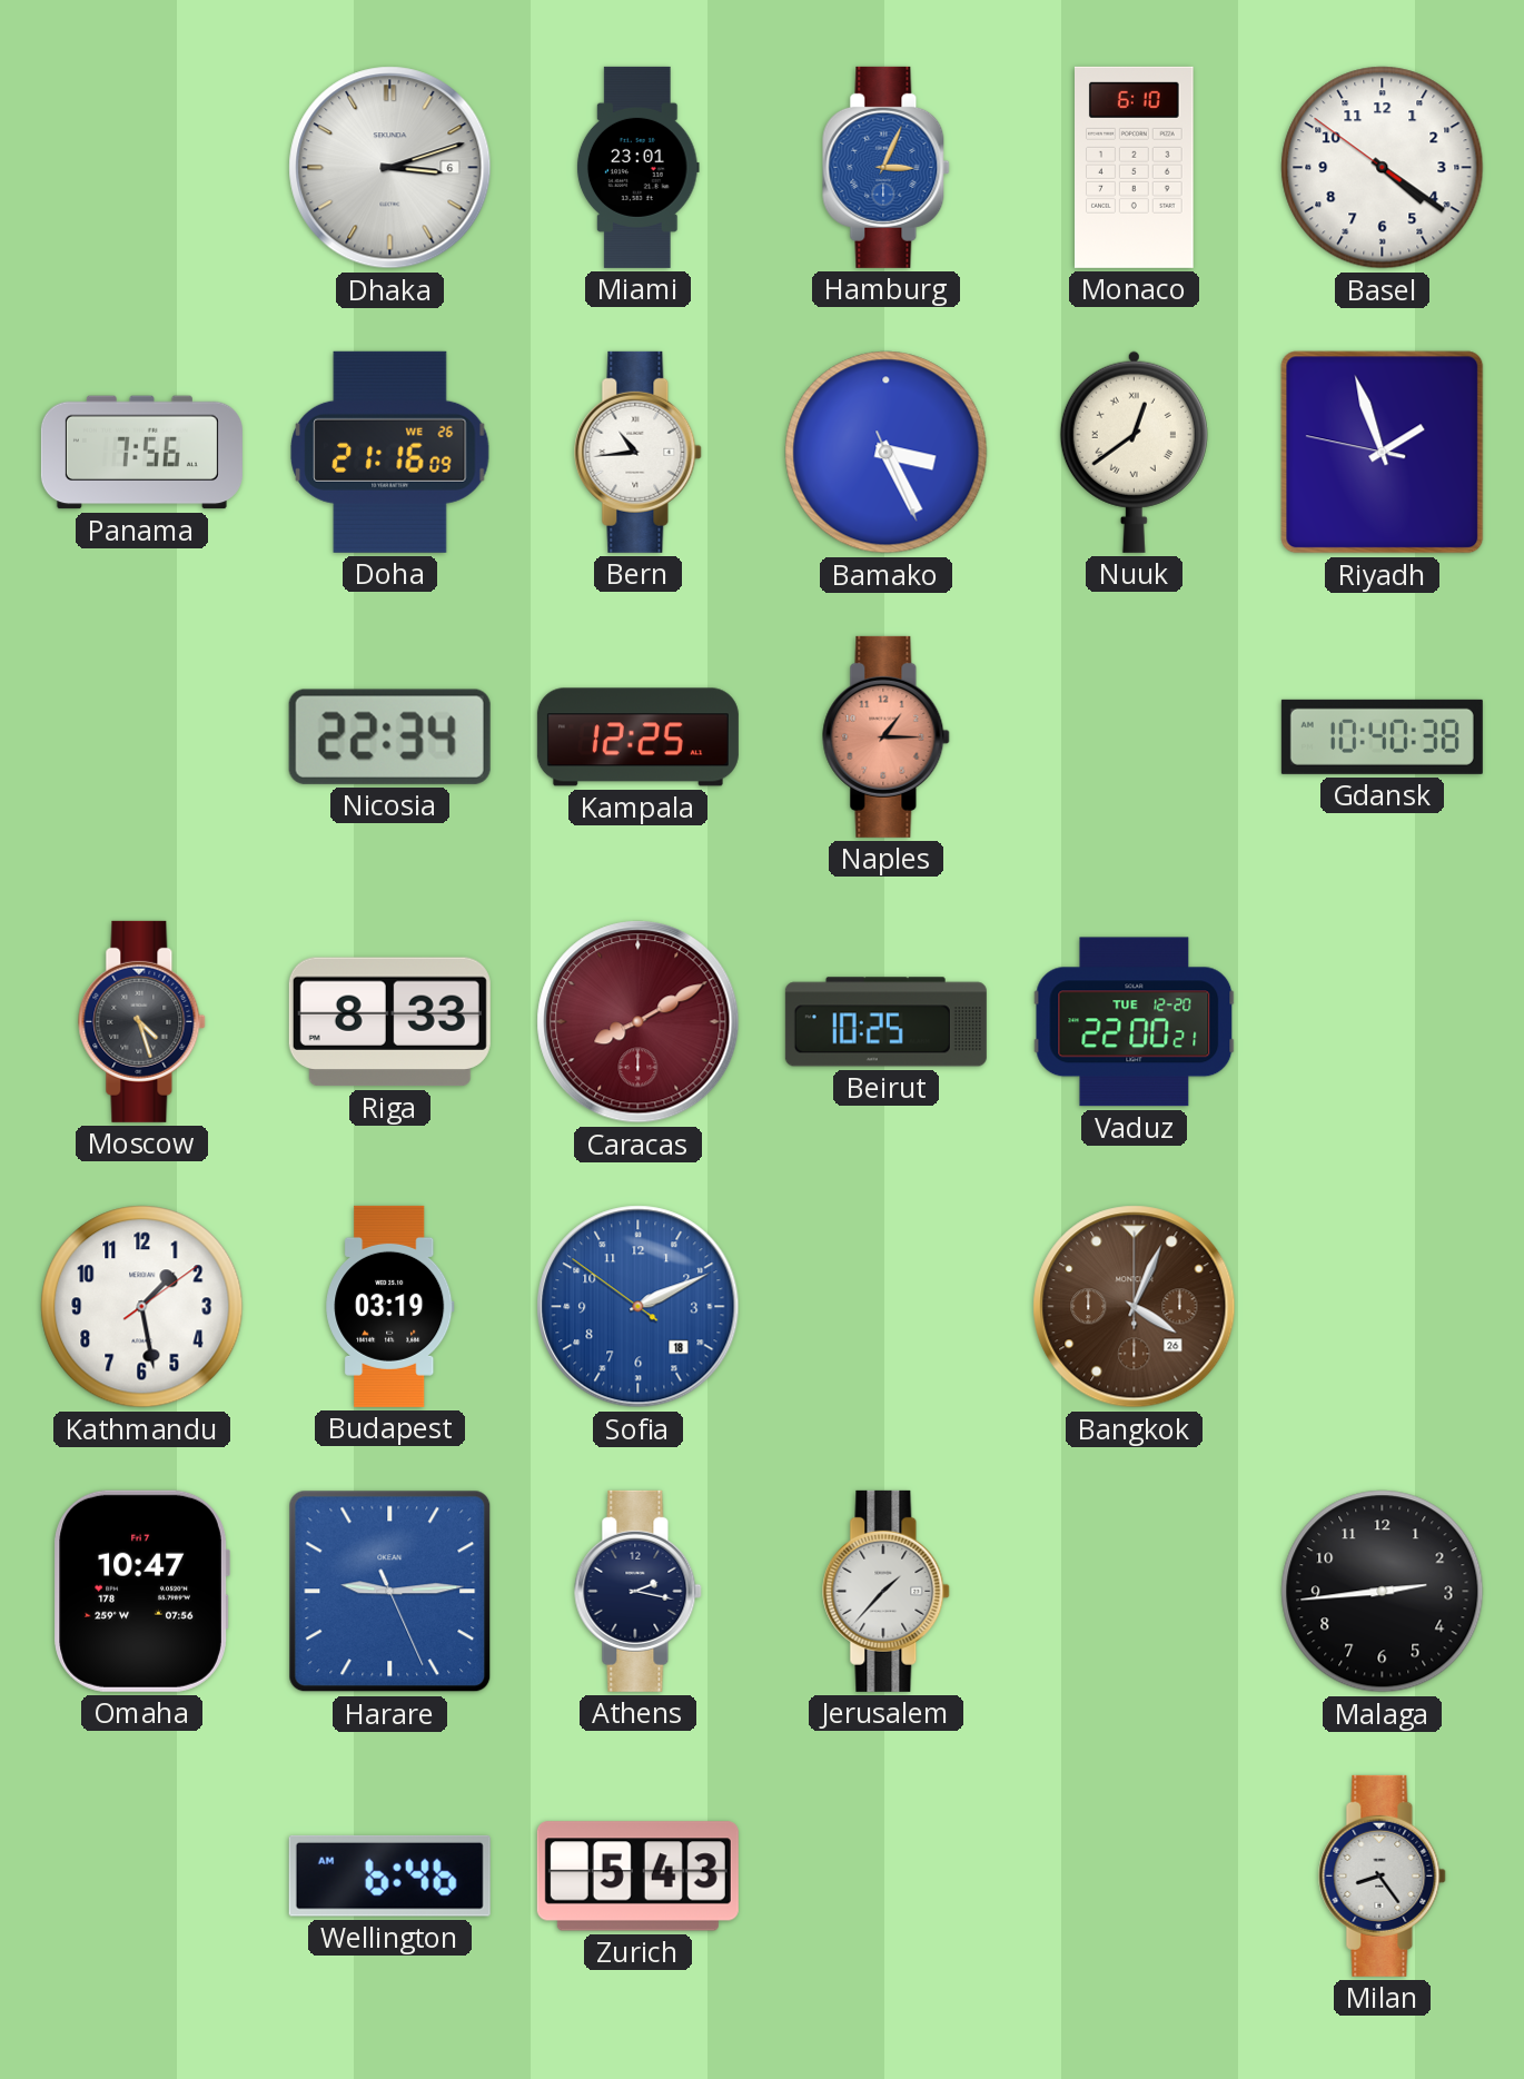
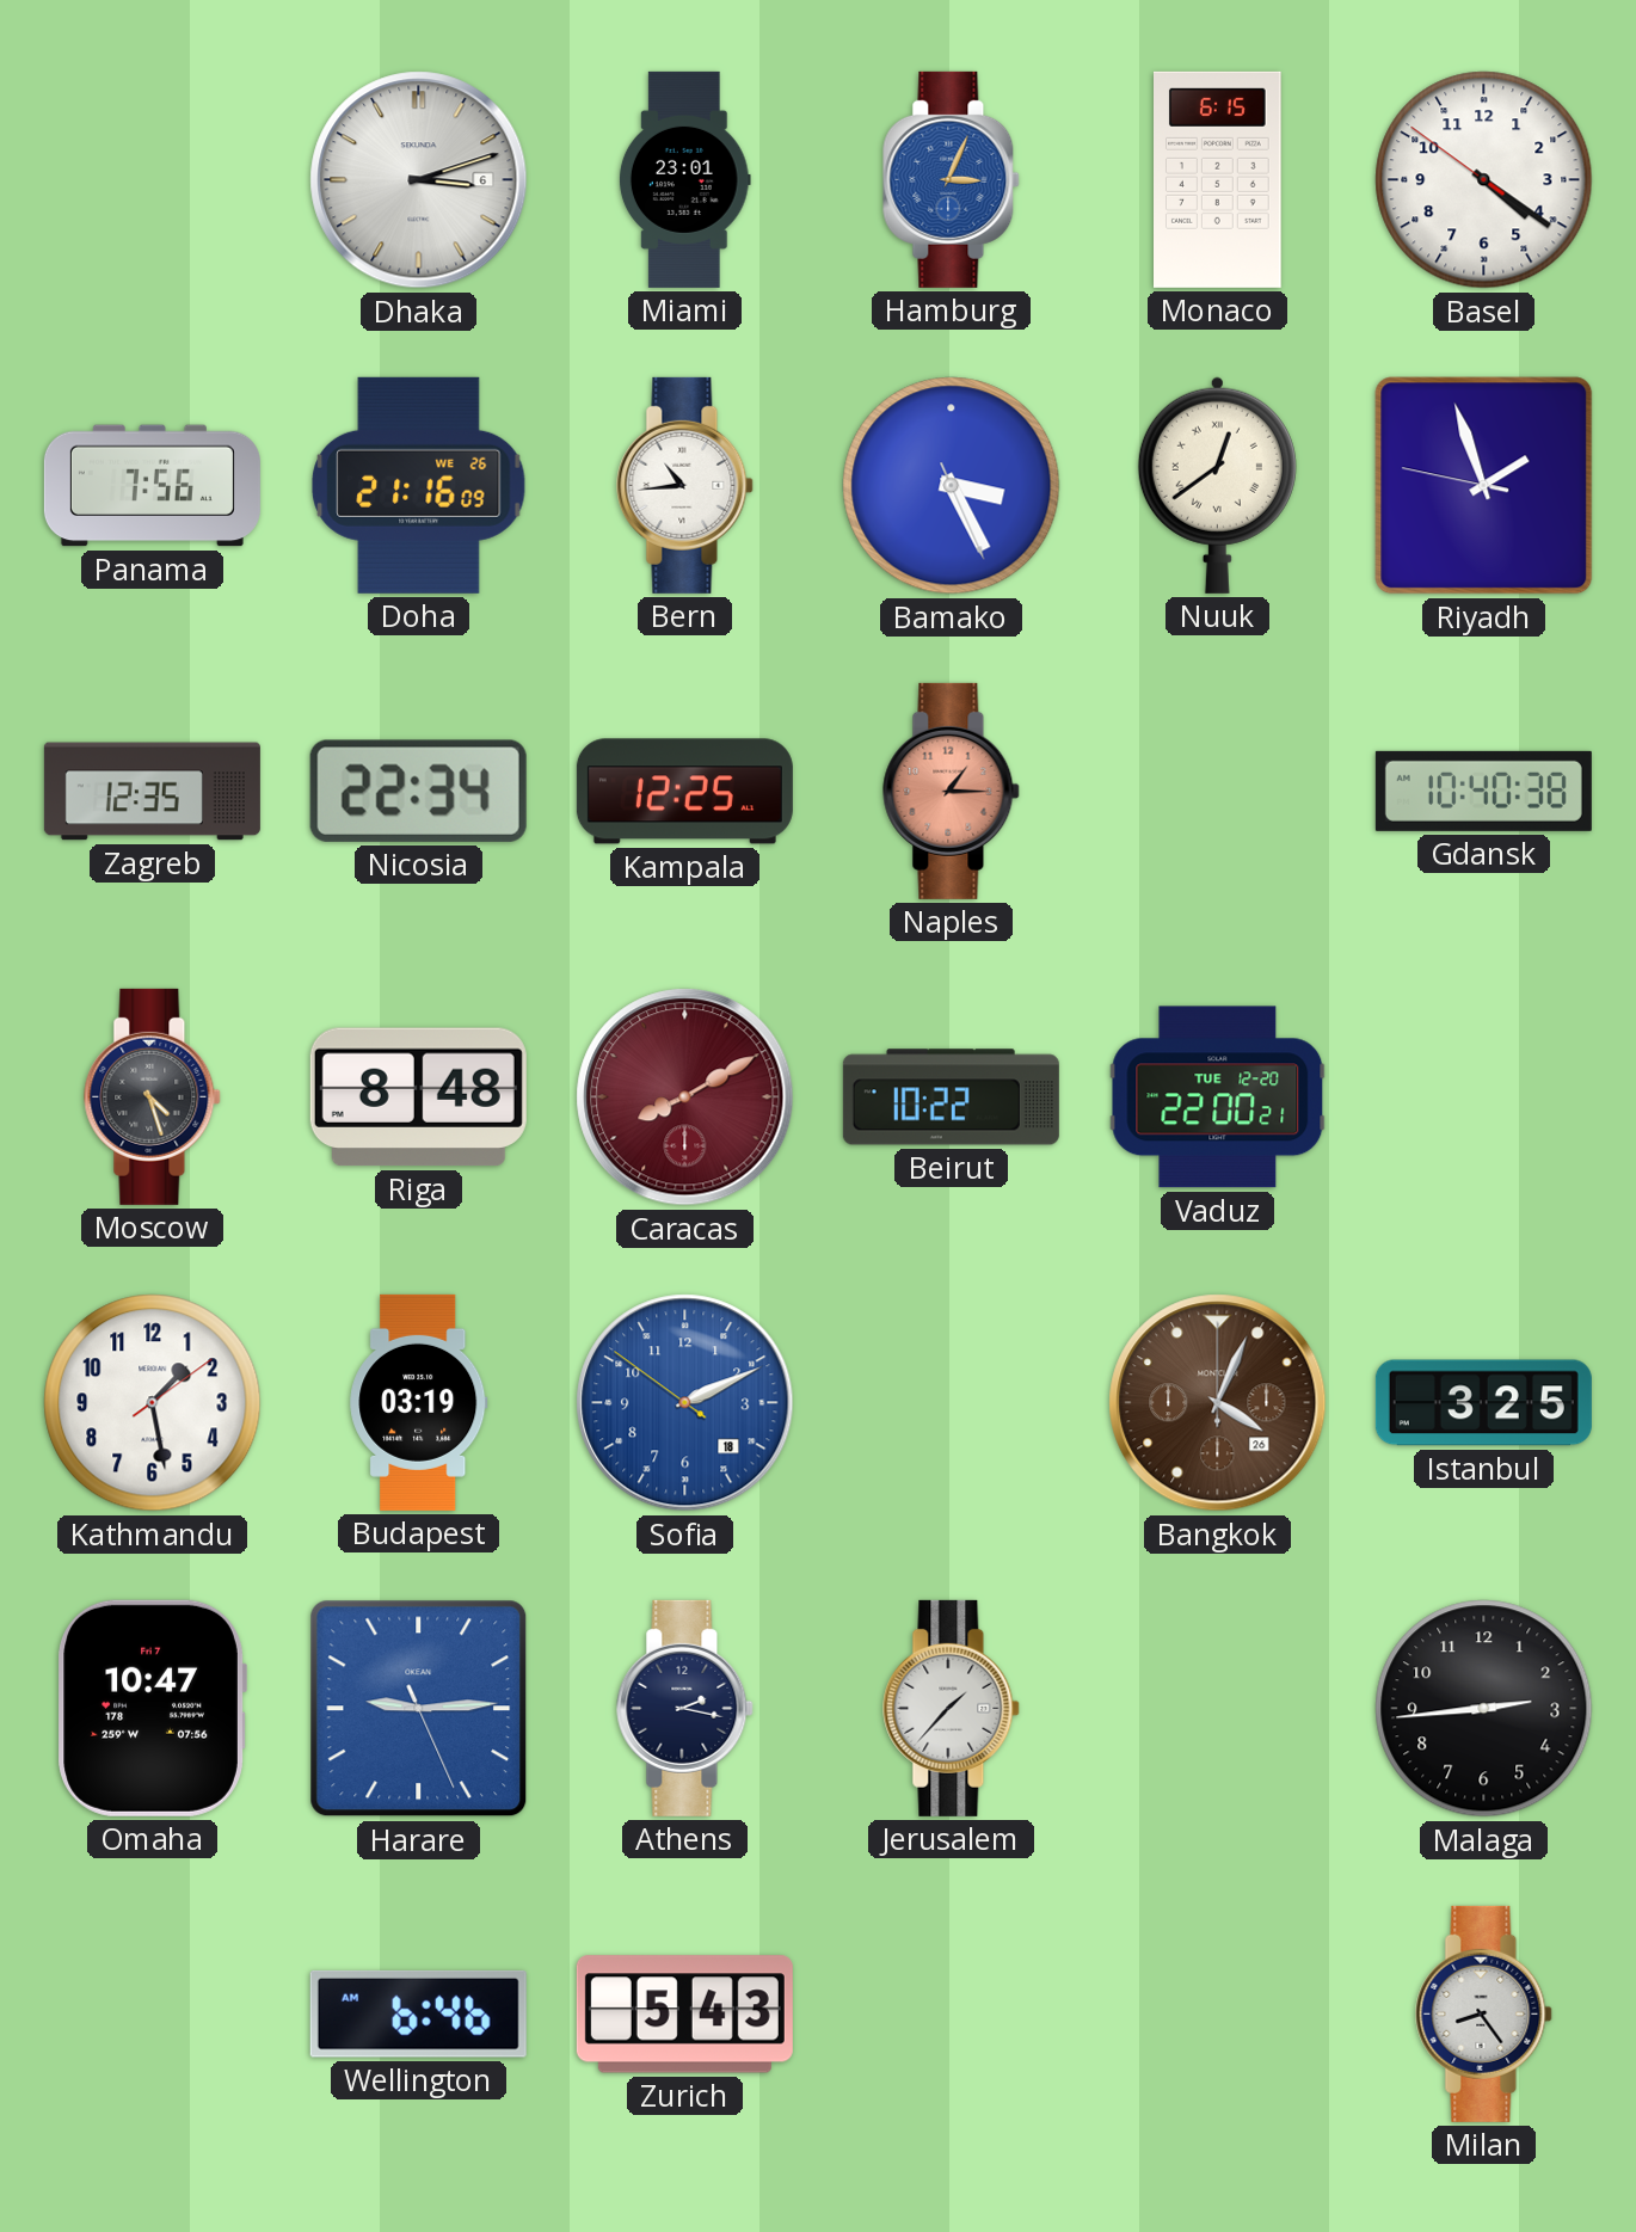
Monaco: 6:10 -> 6:15
Zagreb: none -> 12:35
Riga: 8:33 -> 8:48
Beirut: 10:25 -> 10:22
Istanbul: none -> 3:25
